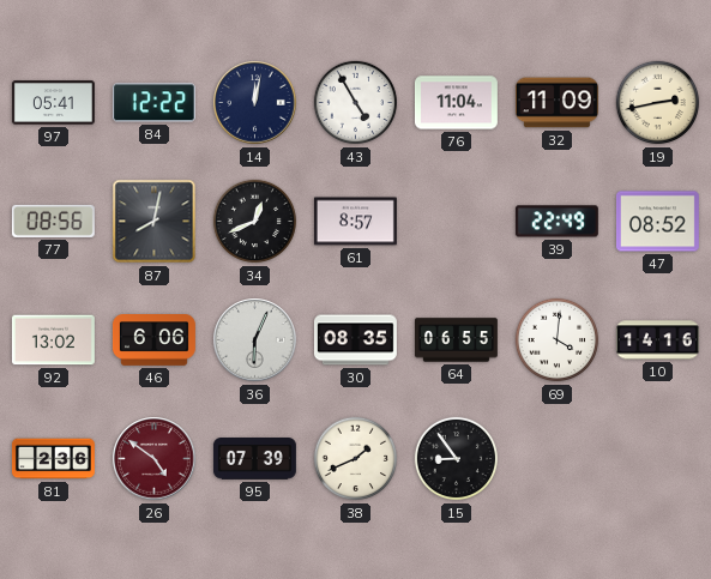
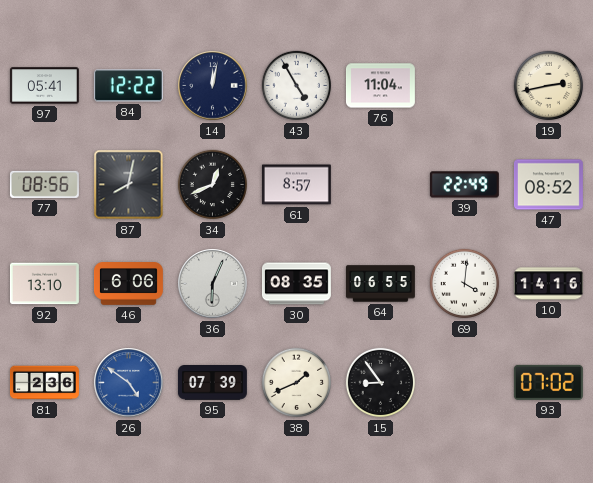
32: 11:09 -> none
92: 13:02 -> 13:10
26 dial: burgundy -> blue
93: none -> 07:02
